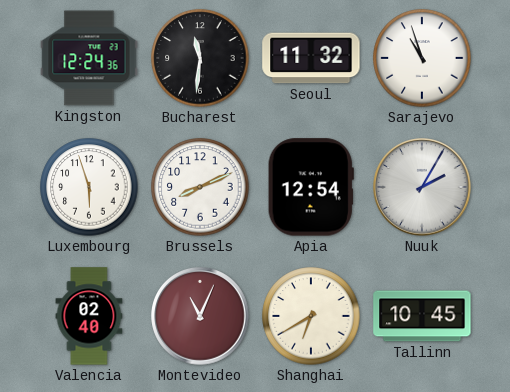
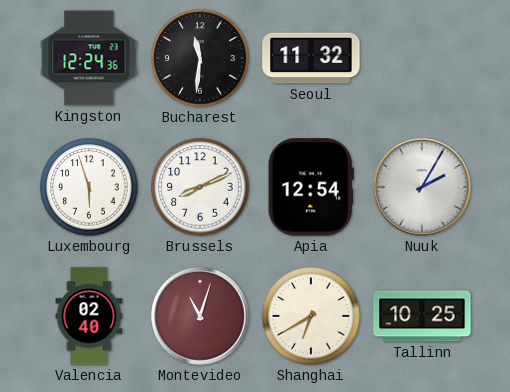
Sarajevo: 10:57 -> none
Montevideo: 11:04 -> 11:03
Tallinn: 10:45 -> 10:25
